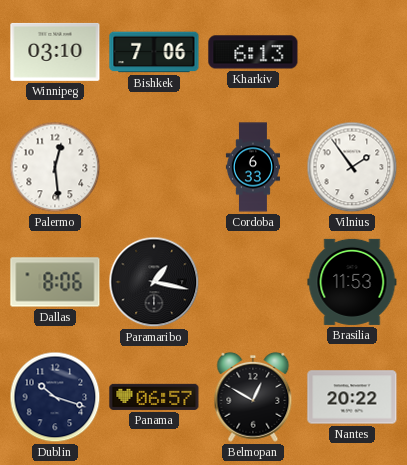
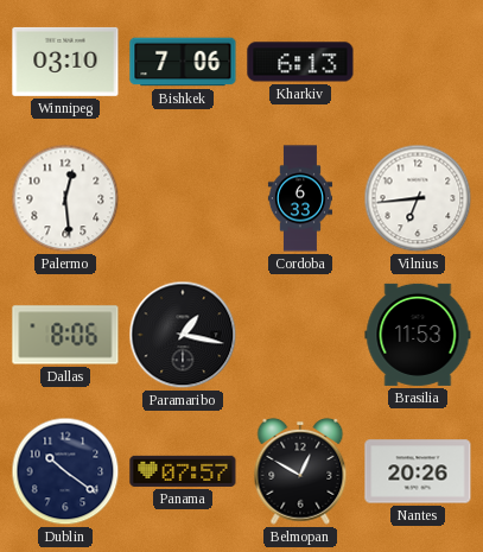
Vilnius: 1:54 -> 6:44
Dublin: 10:18 -> 10:21
Panama: 06:57 -> 07:57
Nantes: 20:22 -> 20:26
